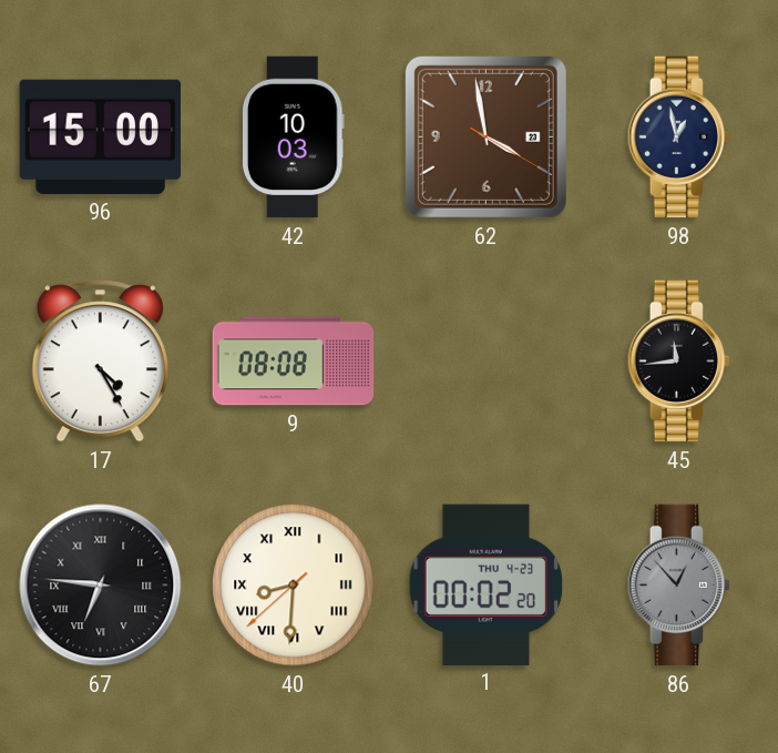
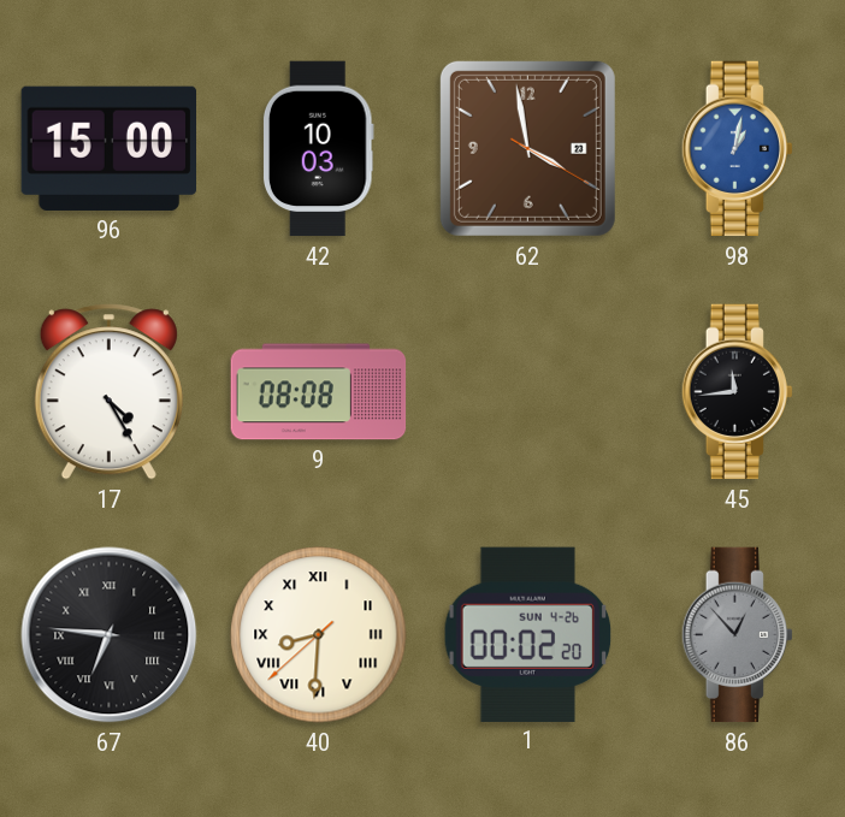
98: 12:58 -> 1:02
98 dial: navy -> blue
1 date: THU 4-23 -> SUN 4-26
